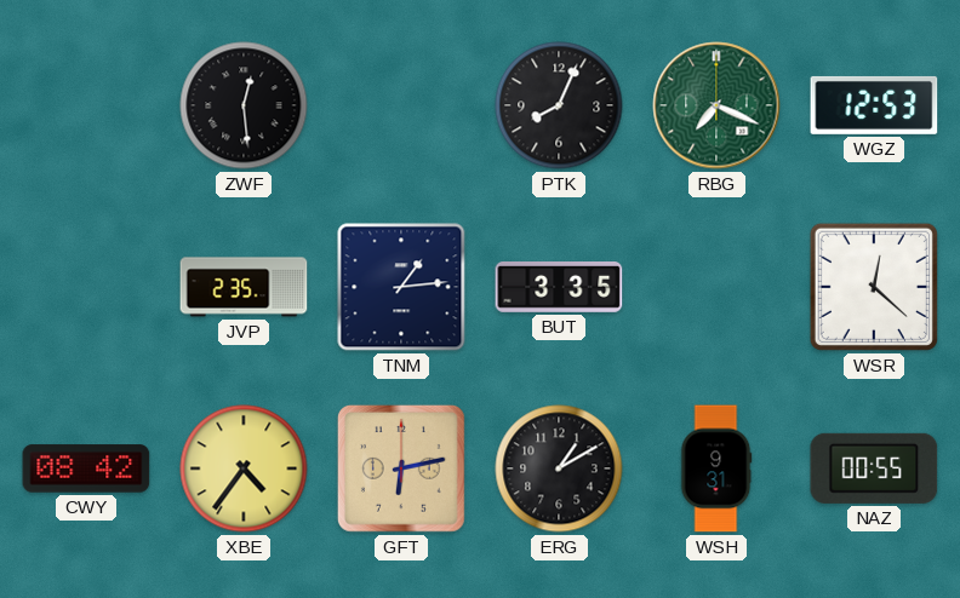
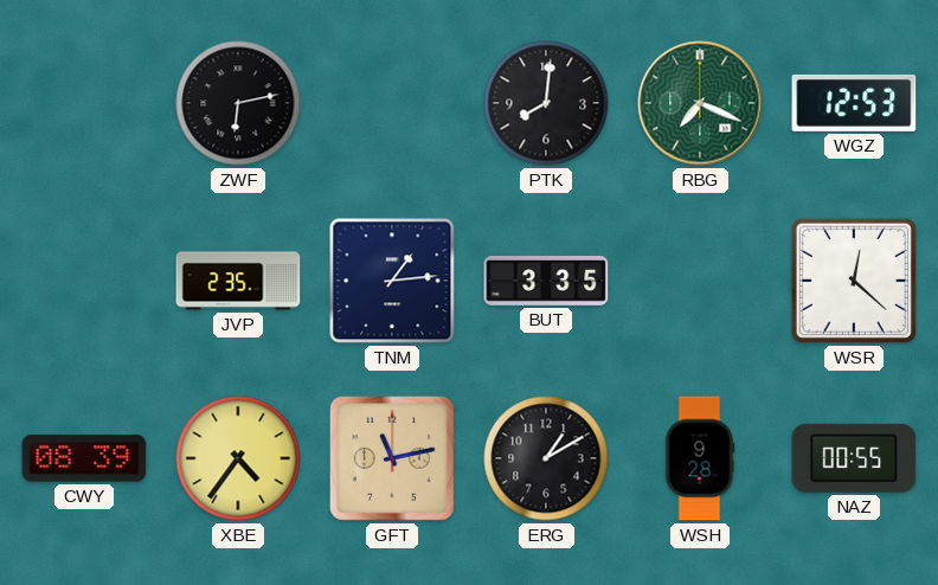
ZWF: 12:29 -> 6:13
PTK: 8:04 -> 8:01
CWY: 08:42 -> 08:39
GFT: 6:13 -> 11:13
WSH: 9:31 -> 9:28
